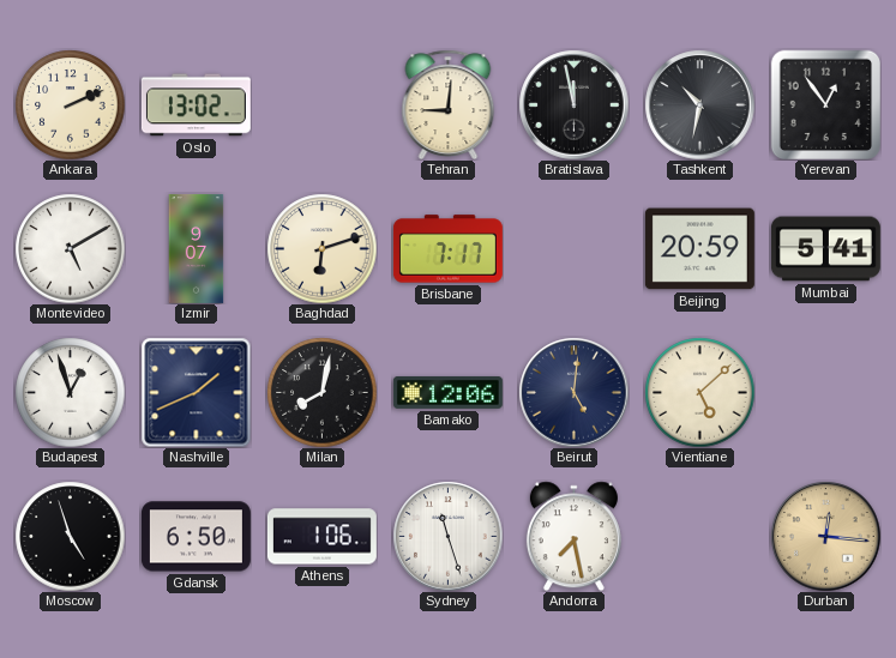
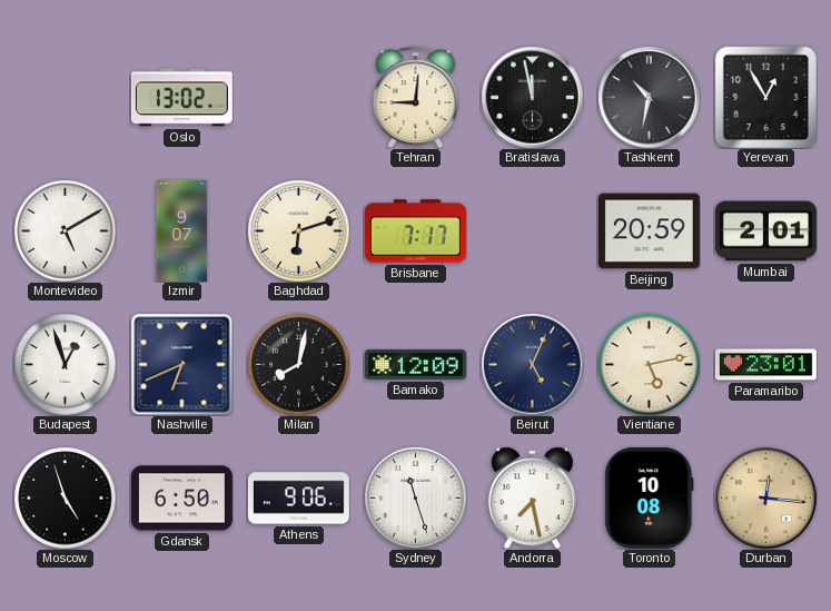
Ankara: 2:11 -> none
Yerevan: 12:54 -> 12:55
Mumbai: 5:41 -> 2:01
Nashville: 1:41 -> 6:41
Bamako: 12:06 -> 12:09
Beirut: 5:01 -> 5:04
Vientiane: 5:08 -> 5:13
Paramaribo: none -> 23:01
Athens: 1:06 -> 9:06
Toronto: none -> 10:08
